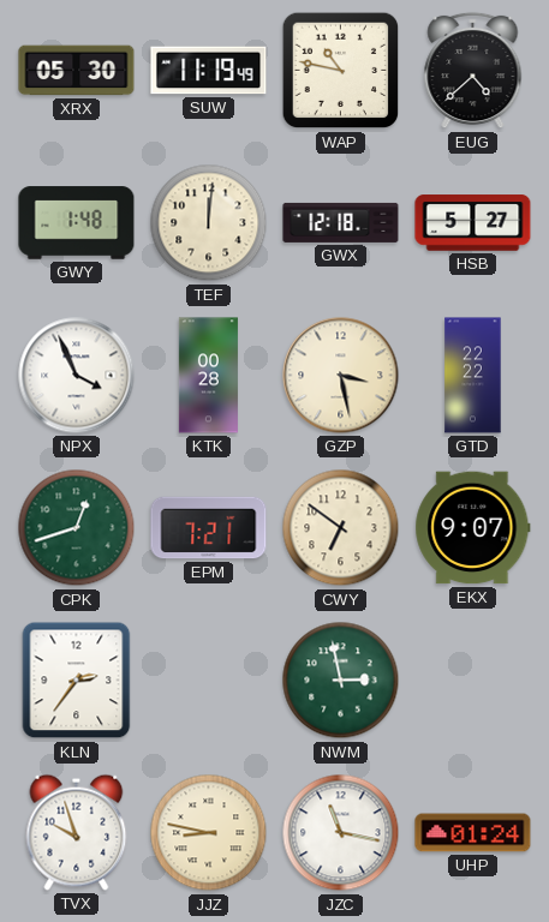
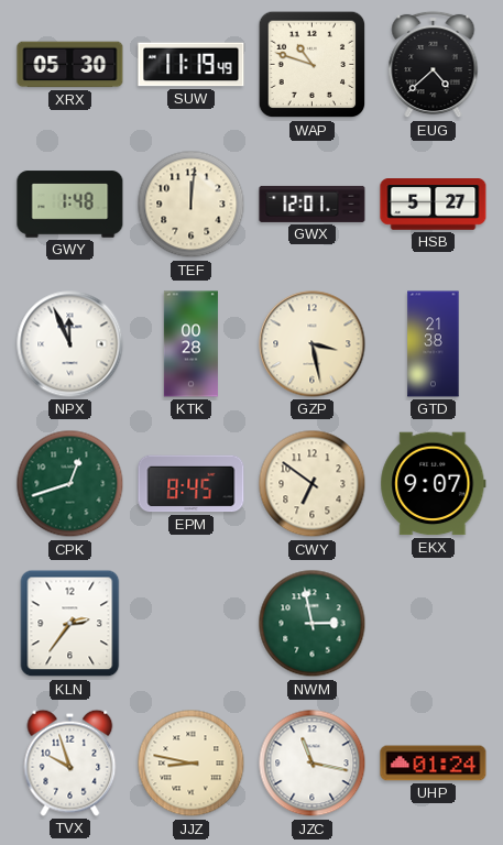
WAP: 10:47 -> 10:48
GWX: 12:18 -> 12:01
NPX: 3:56 -> 11:56
GTD: 22:22 -> 21:38
EPM: 7:21 -> 8:45
